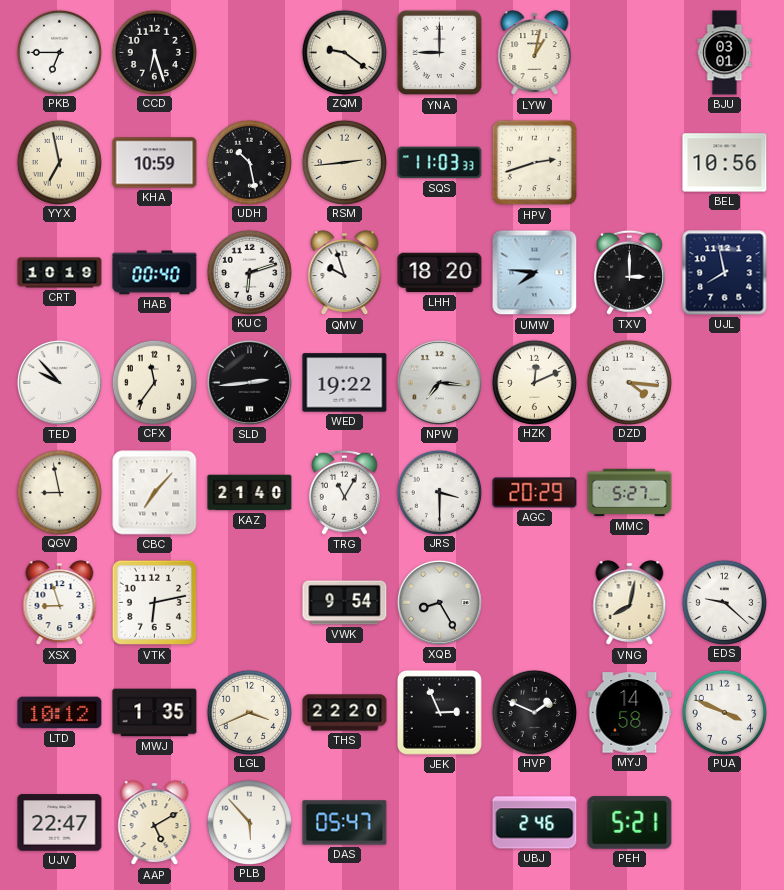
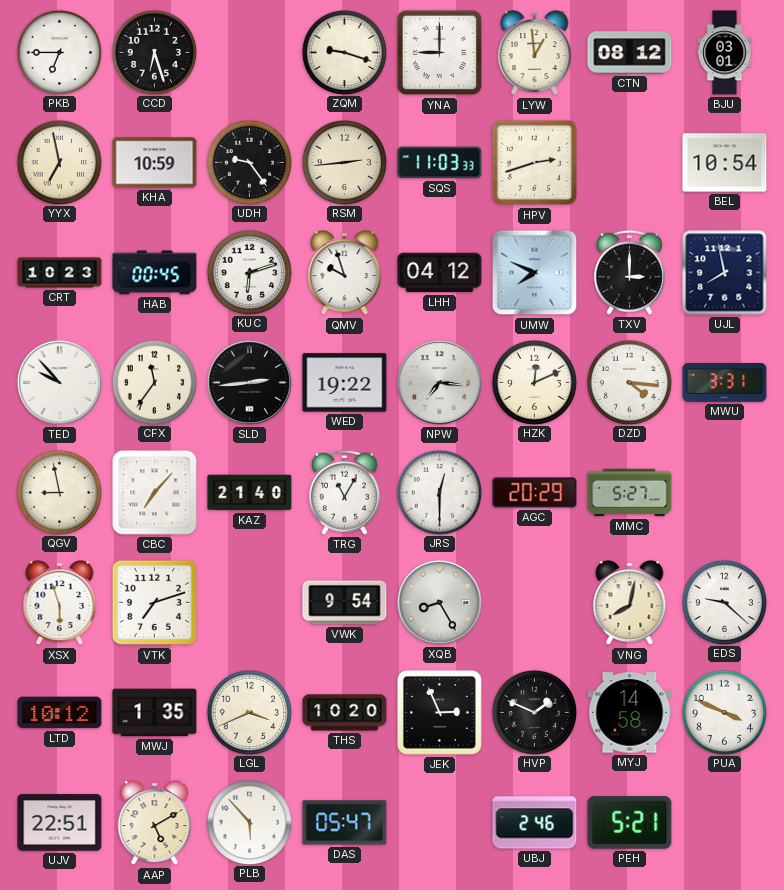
ZQM: 9:21 -> 9:18
LYW: 1:02 -> 12:59
CTN: none -> 08:12
UDH: 10:28 -> 9:24
BEL: 10:56 -> 10:54
CRT: 10:19 -> 10:23
HAB: 00:40 -> 00:45
LHH: 18:20 -> 04:12
UMW: 7:46 -> 7:49
MWU: none -> 3:31
JRS: 3:30 -> 12:30
XSX: 8:57 -> 5:57
VTK: 6:13 -> 7:12
THS: 22:20 -> 10:20
UJV: 22:47 -> 22:51
